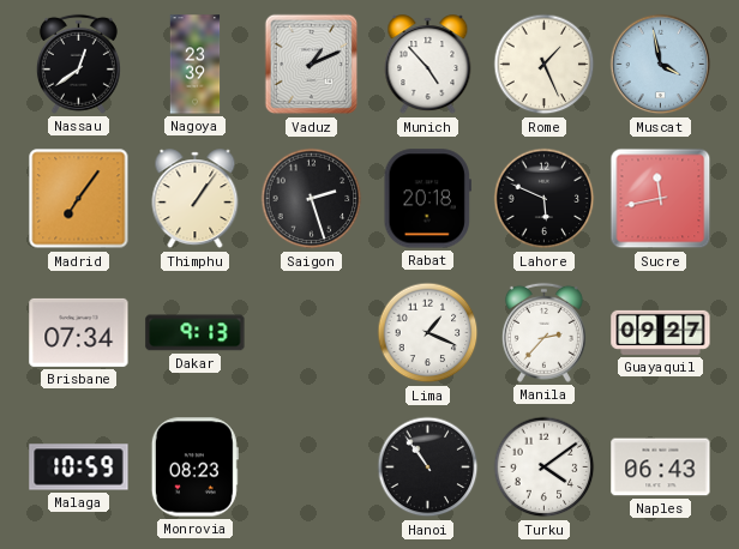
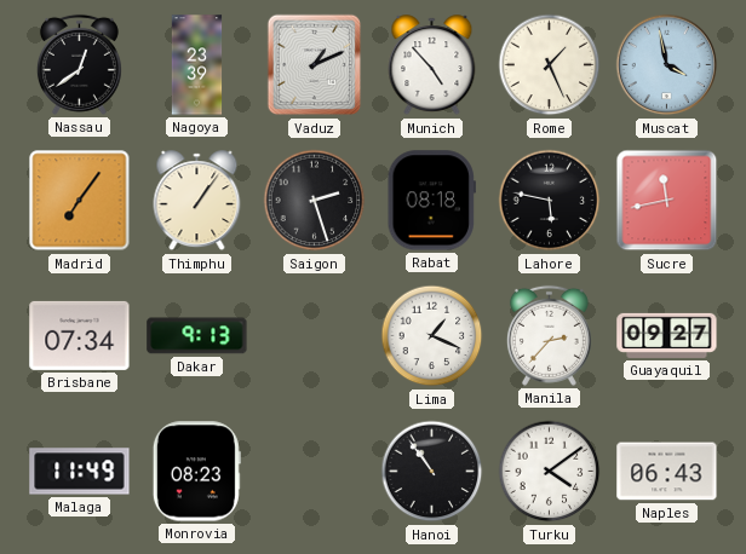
Rabat: 20:18 -> 08:18
Lahore: 5:49 -> 5:47
Malaga: 10:59 -> 11:49
